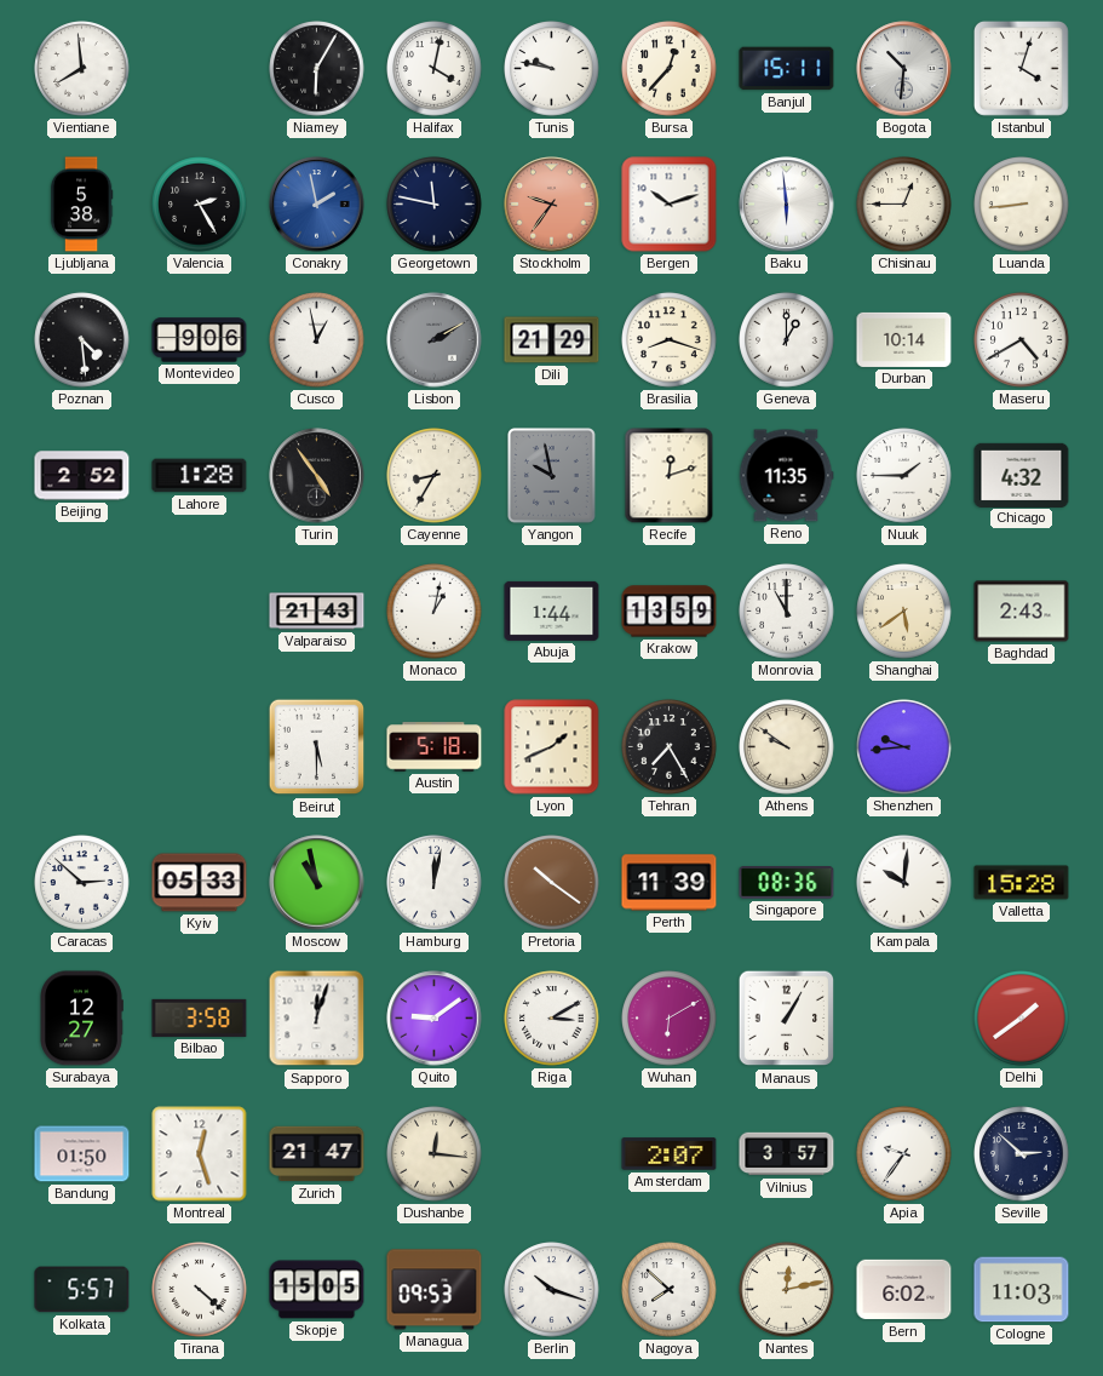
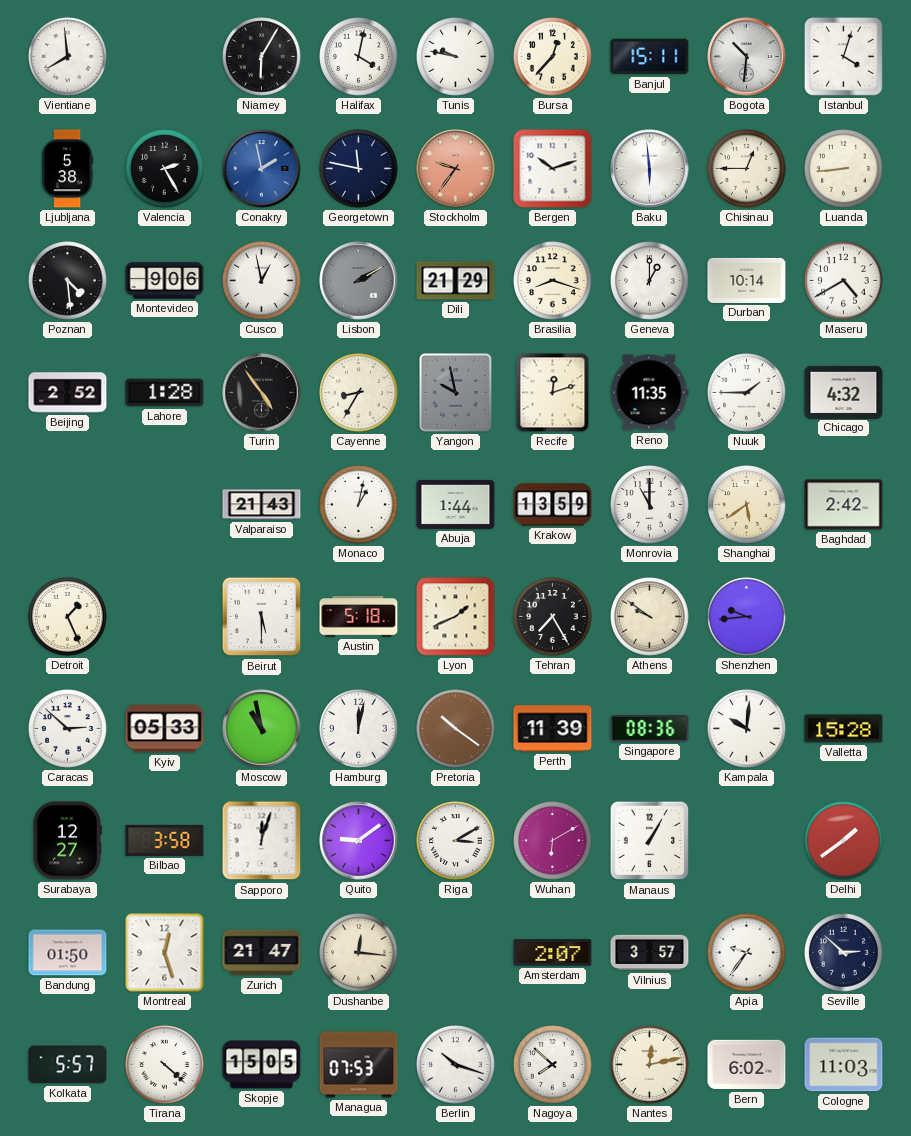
Baghdad: 2:43 -> 2:42
Detroit: none -> 1:26
Managua: 09:53 -> 07:53
